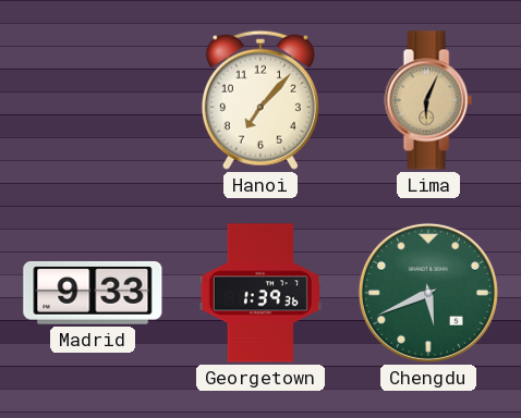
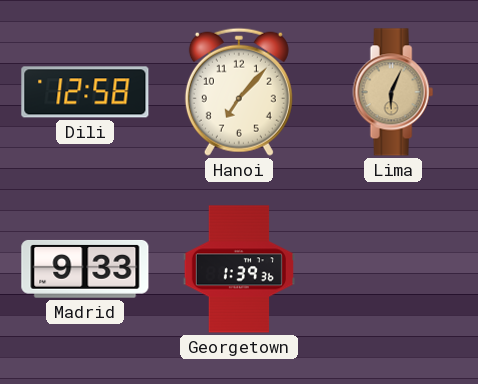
Dili: none -> 12:58
Chengdu: 5:41 -> none
